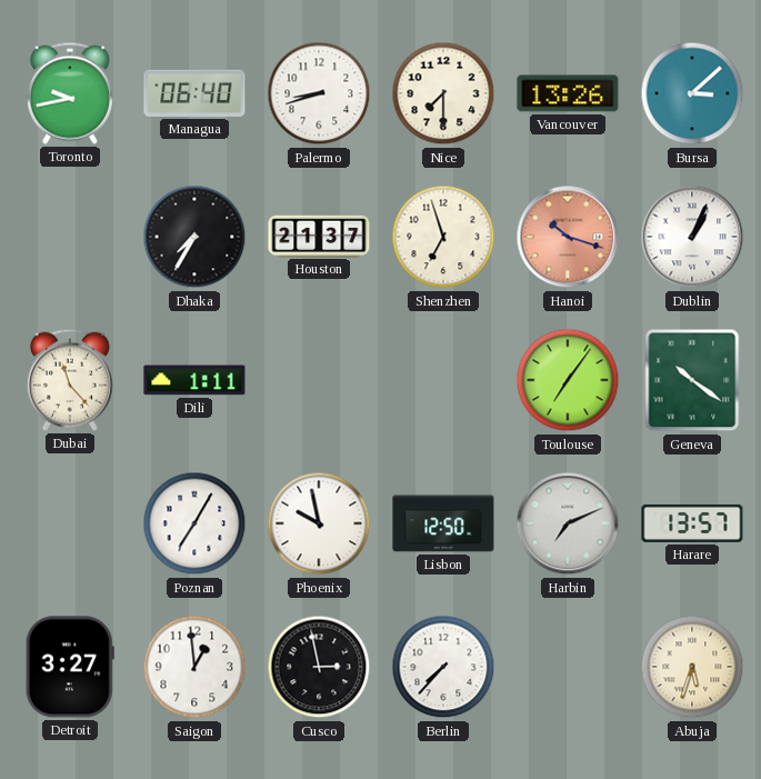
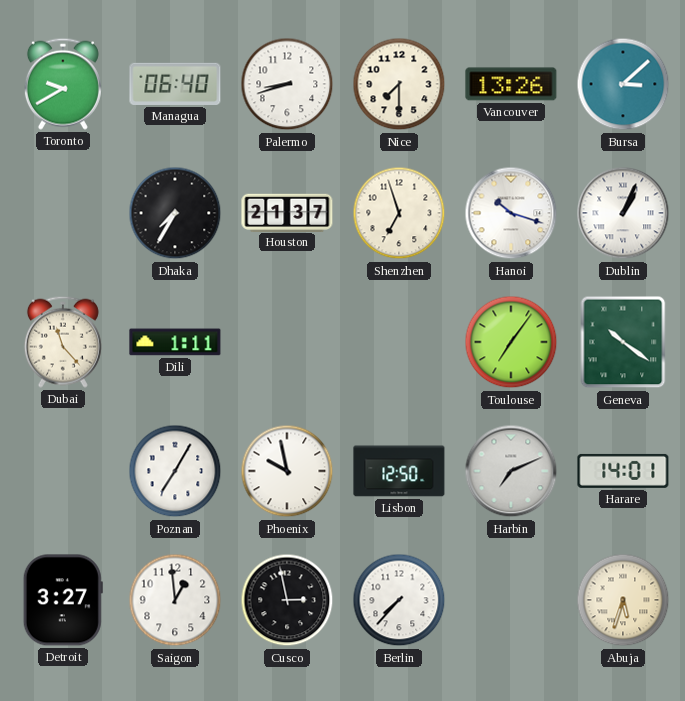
Toronto: 9:43 -> 9:40
Hanoi dial: salmon -> white
Harare: 13:57 -> 14:01
